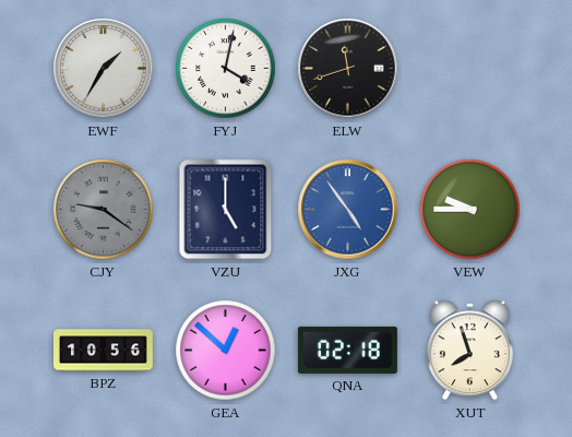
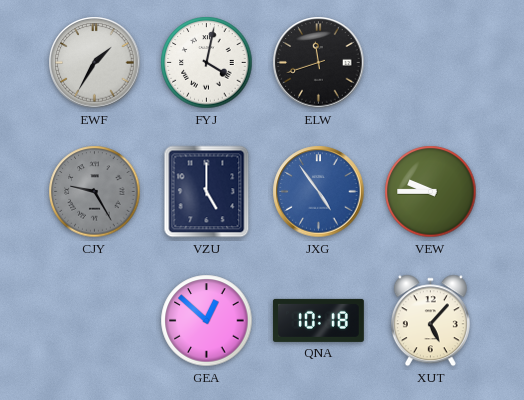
CJY: 9:21 -> 9:25
BPZ: 10:56 -> none
QNA: 02:18 -> 10:18
XUT: 7:57 -> 5:07
